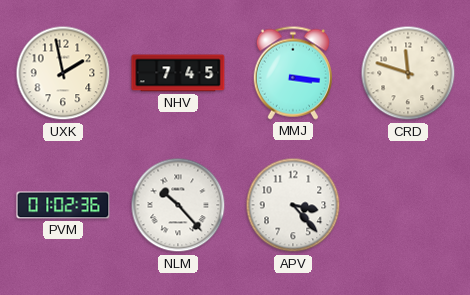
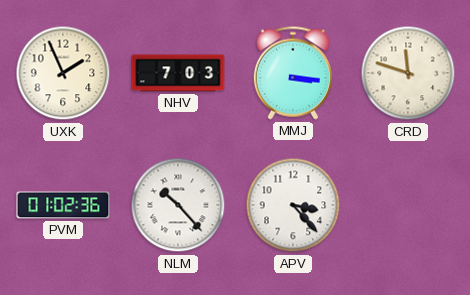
UXK: 1:58 -> 1:56
NHV: 7:45 -> 7:03
